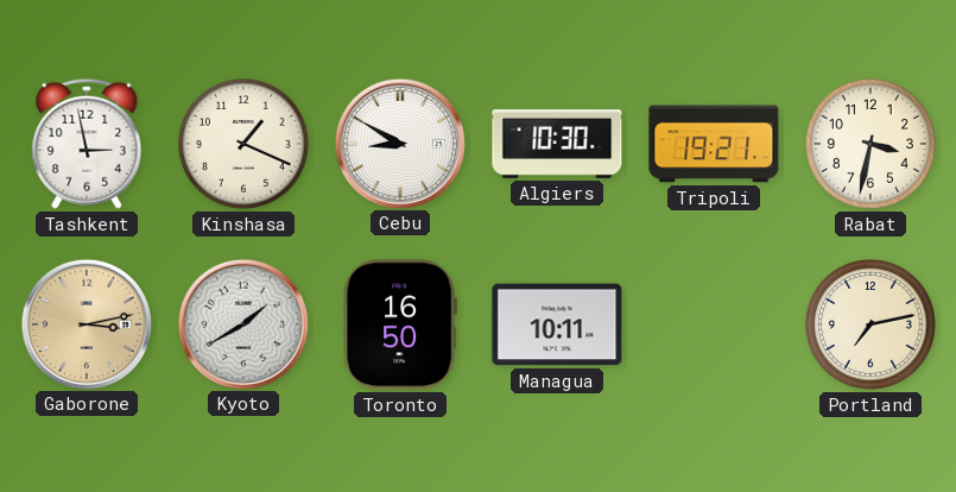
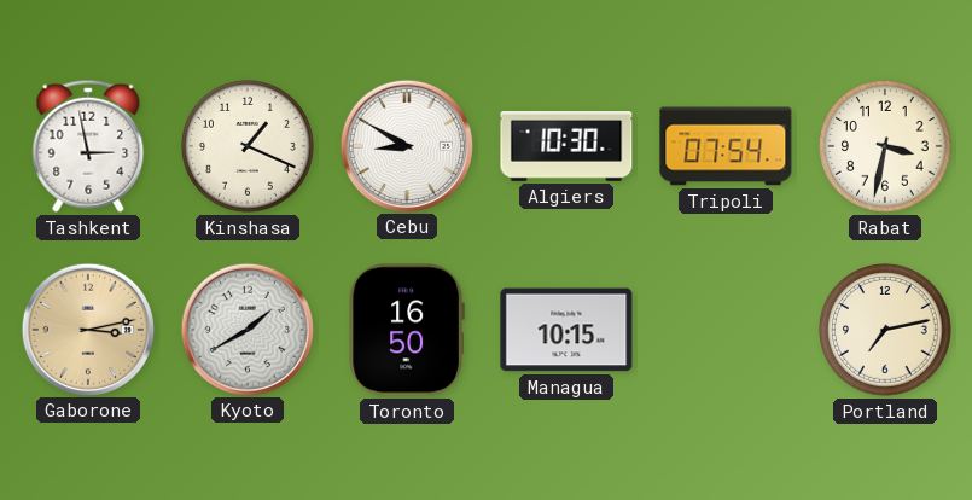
Tripoli: 19:21 -> 07:54
Managua: 10:11 -> 10:15
